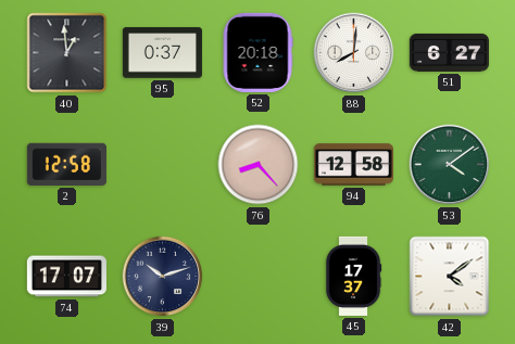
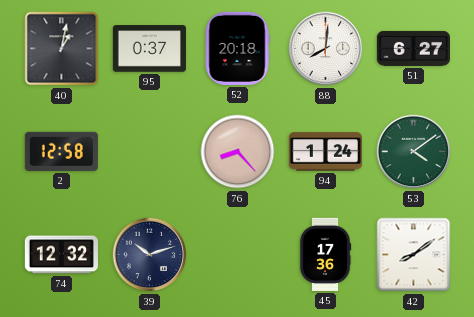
40: 12:59 -> 1:02
94: 12:58 -> 1:24
74: 17:07 -> 12:32
45: 17:37 -> 17:36
42: 4:09 -> 8:09
